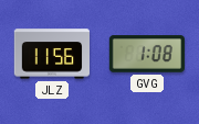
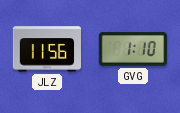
GVG: 1:08 -> 1:10
